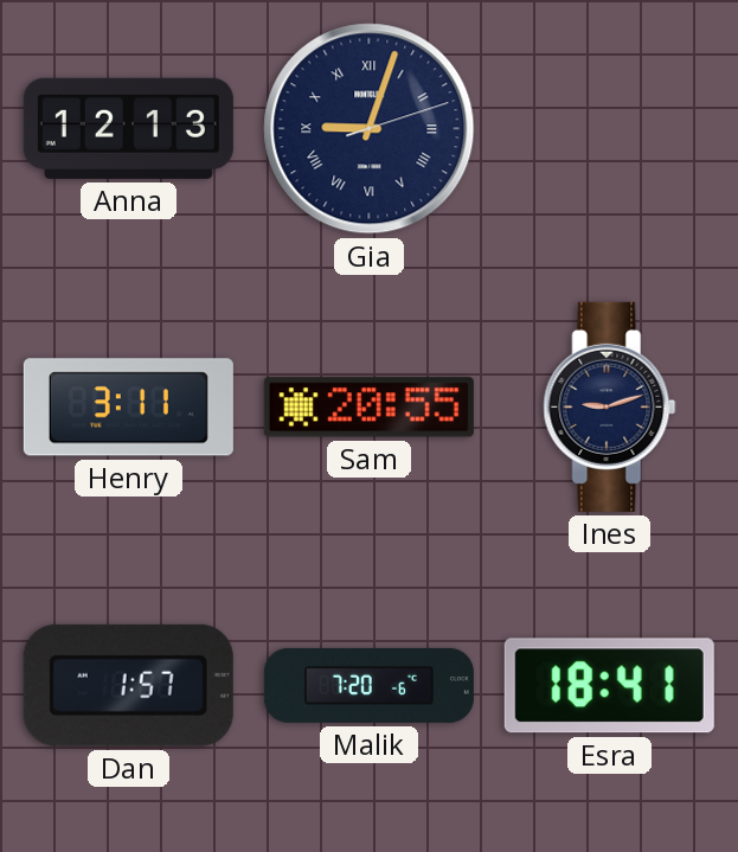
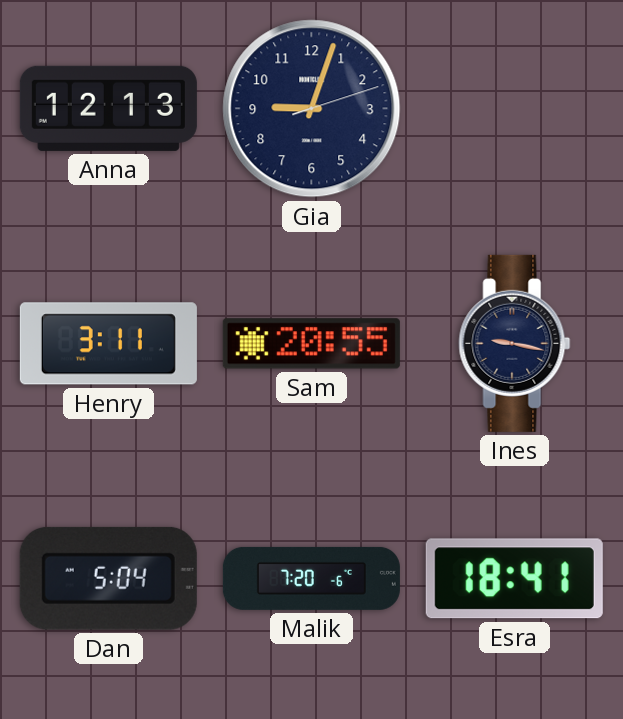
Gia numerals: Roman -> Arabic
Ines: 9:12 -> 9:17
Dan: 1:57 -> 5:04
